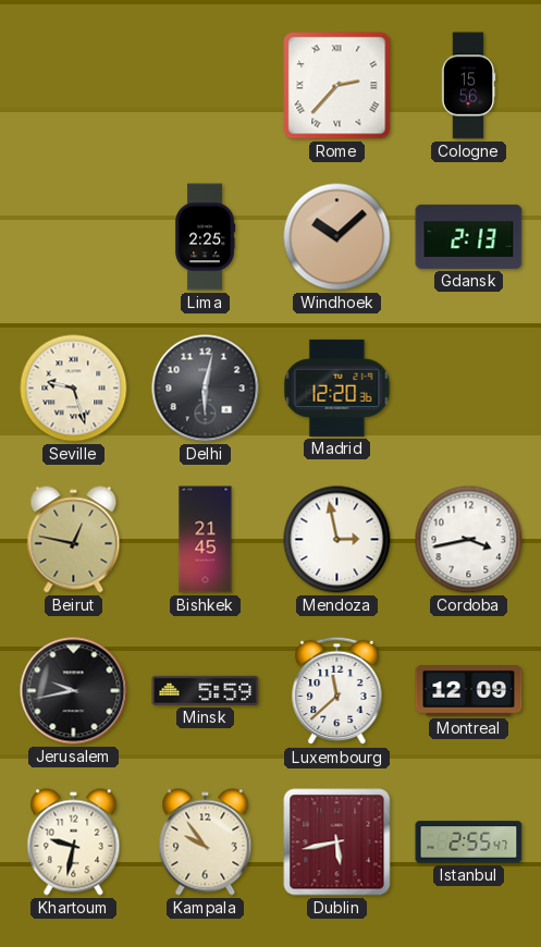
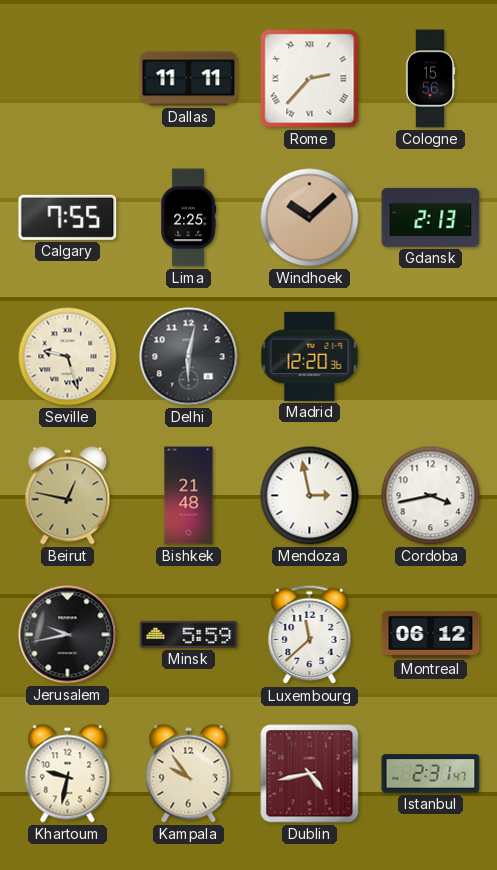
Dallas: none -> 11:11
Calgary: none -> 7:55
Bishkek: 21:45 -> 21:48
Montreal: 12:09 -> 06:12
Dublin: 5:43 -> 4:43
Istanbul: 2:55 -> 2:31
